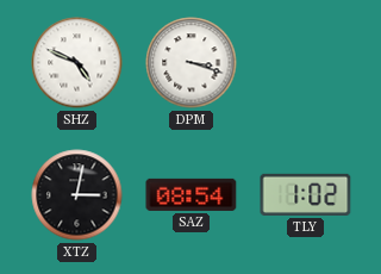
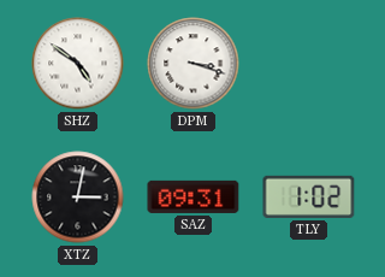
SHZ: 4:49 -> 4:51
SAZ: 08:54 -> 09:31
